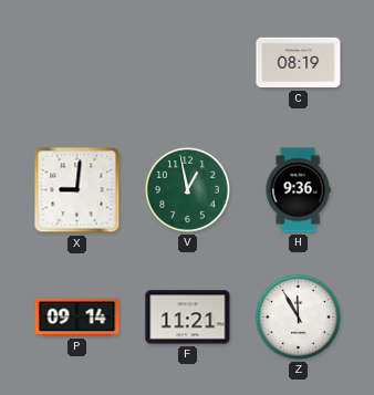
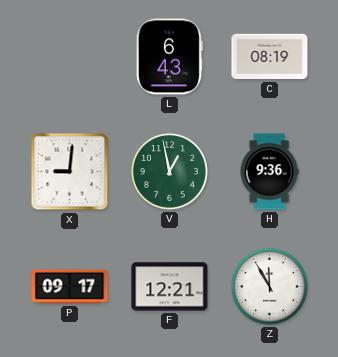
L: none -> 6:43
P: 09:14 -> 09:17
F: 11:21 -> 12:21
